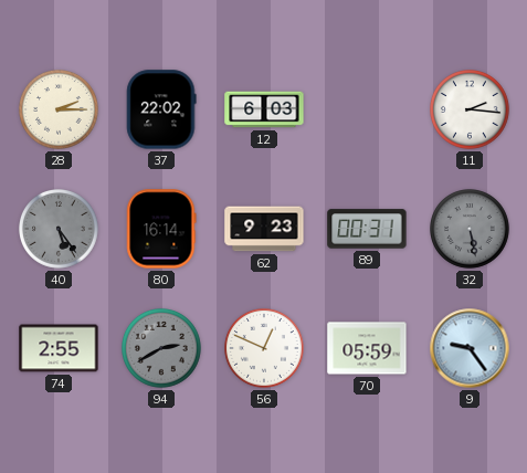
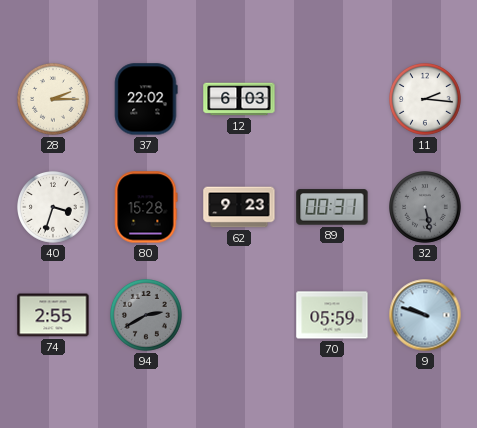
40: 5:24 -> 3:33
40 dial: grey -> white
80: 16:14 -> 15:28
56: 12:49 -> none
9: 9:24 -> 9:48
